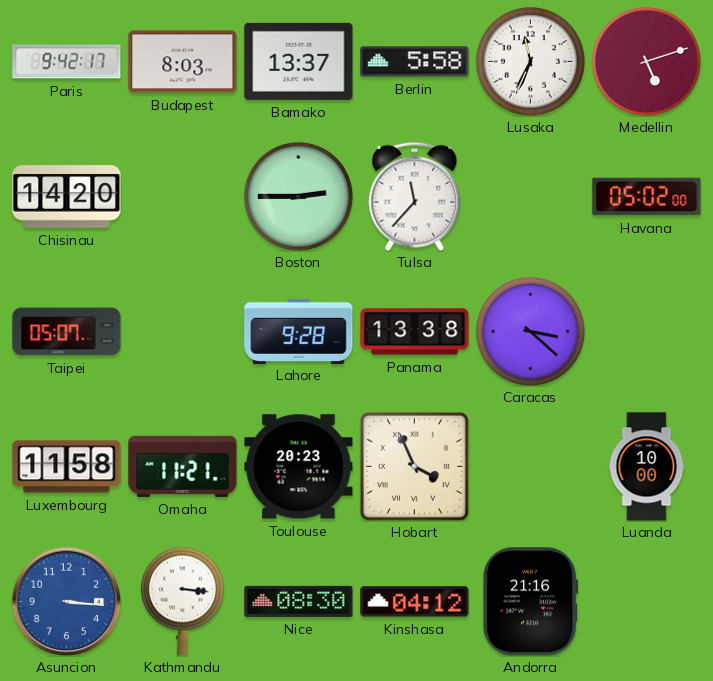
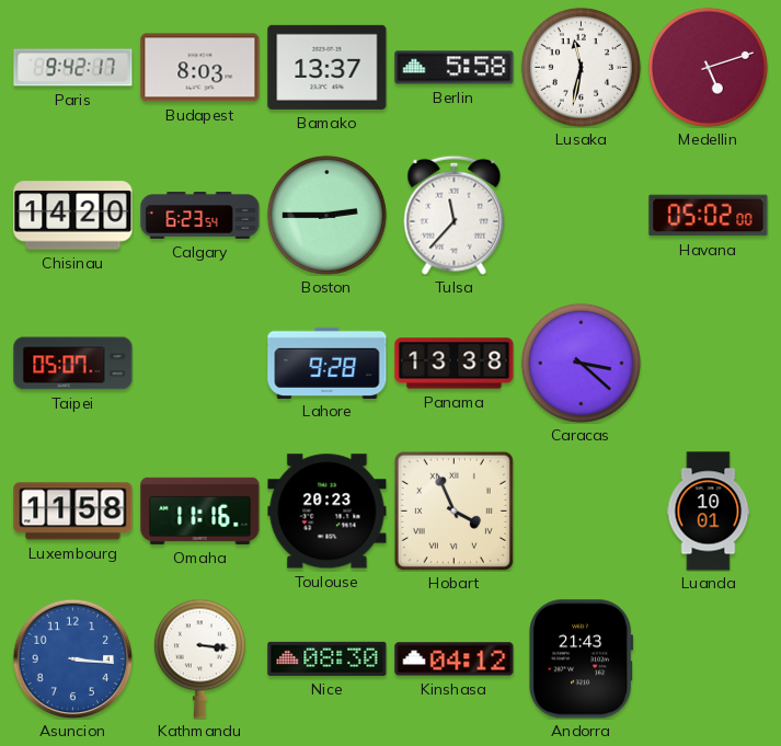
Lusaka: 11:34 -> 11:32
Calgary: none -> 6:23
Omaha: 11:21 -> 11:16
Luanda: 10:00 -> 10:01
Andorra: 21:16 -> 21:43
